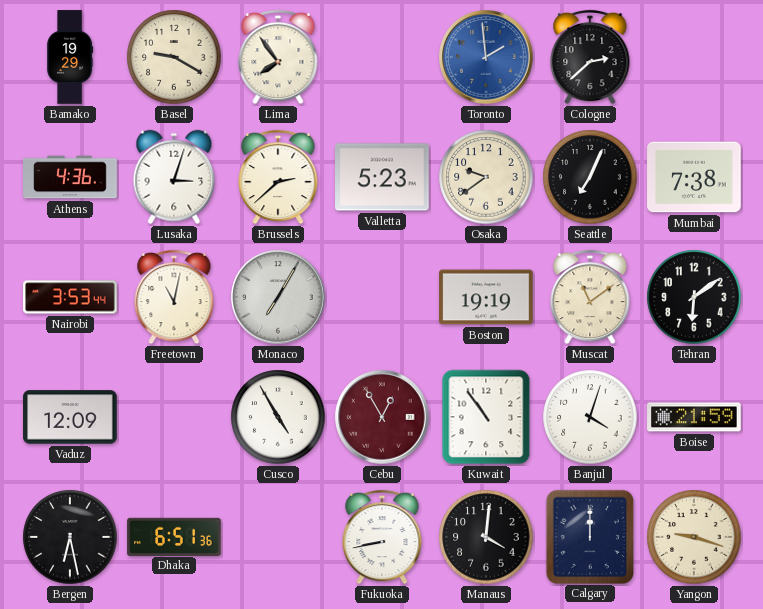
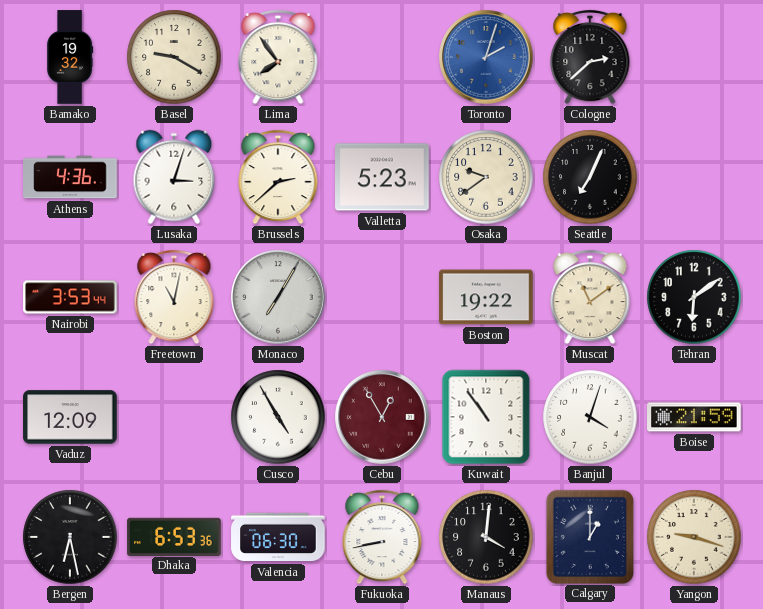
Bamako: 19:29 -> 19:32
Toronto: 1:59 -> 2:03
Mumbai: 7:38 -> none
Boston: 19:19 -> 19:22
Dhaka: 6:51 -> 6:53
Valencia: none -> 06:30
Calgary: 12:00 -> 1:00
